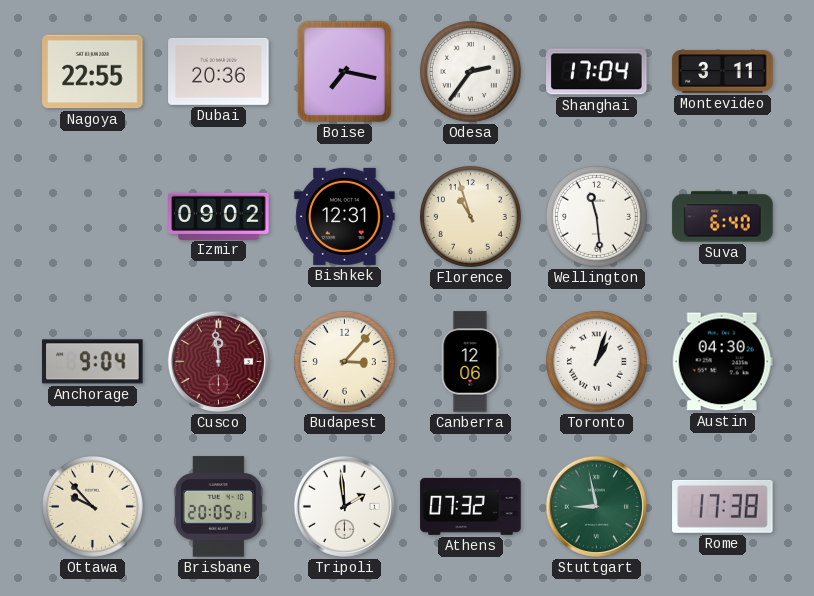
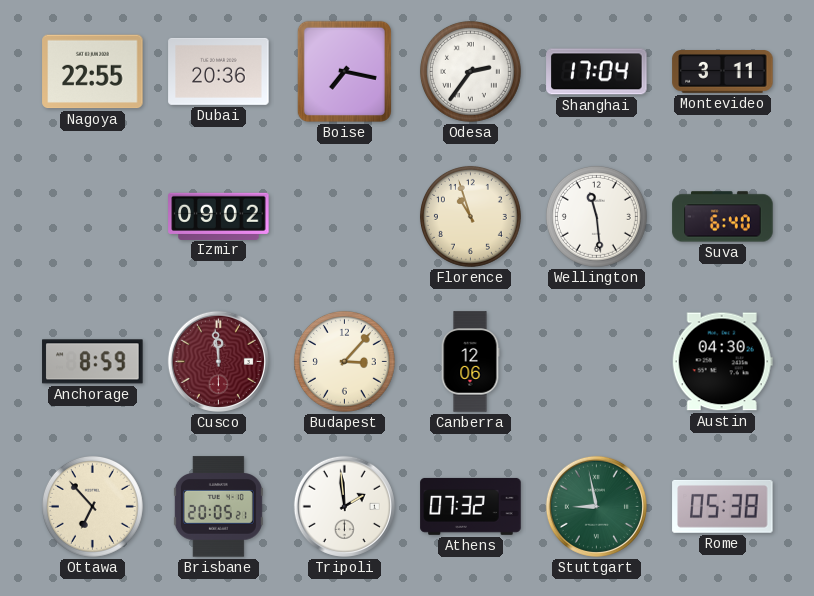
Bishkek: 12:31 -> none
Anchorage: 9:04 -> 8:59
Toronto: 1:03 -> none
Ottawa: 9:53 -> 6:53
Rome: 17:38 -> 05:38
